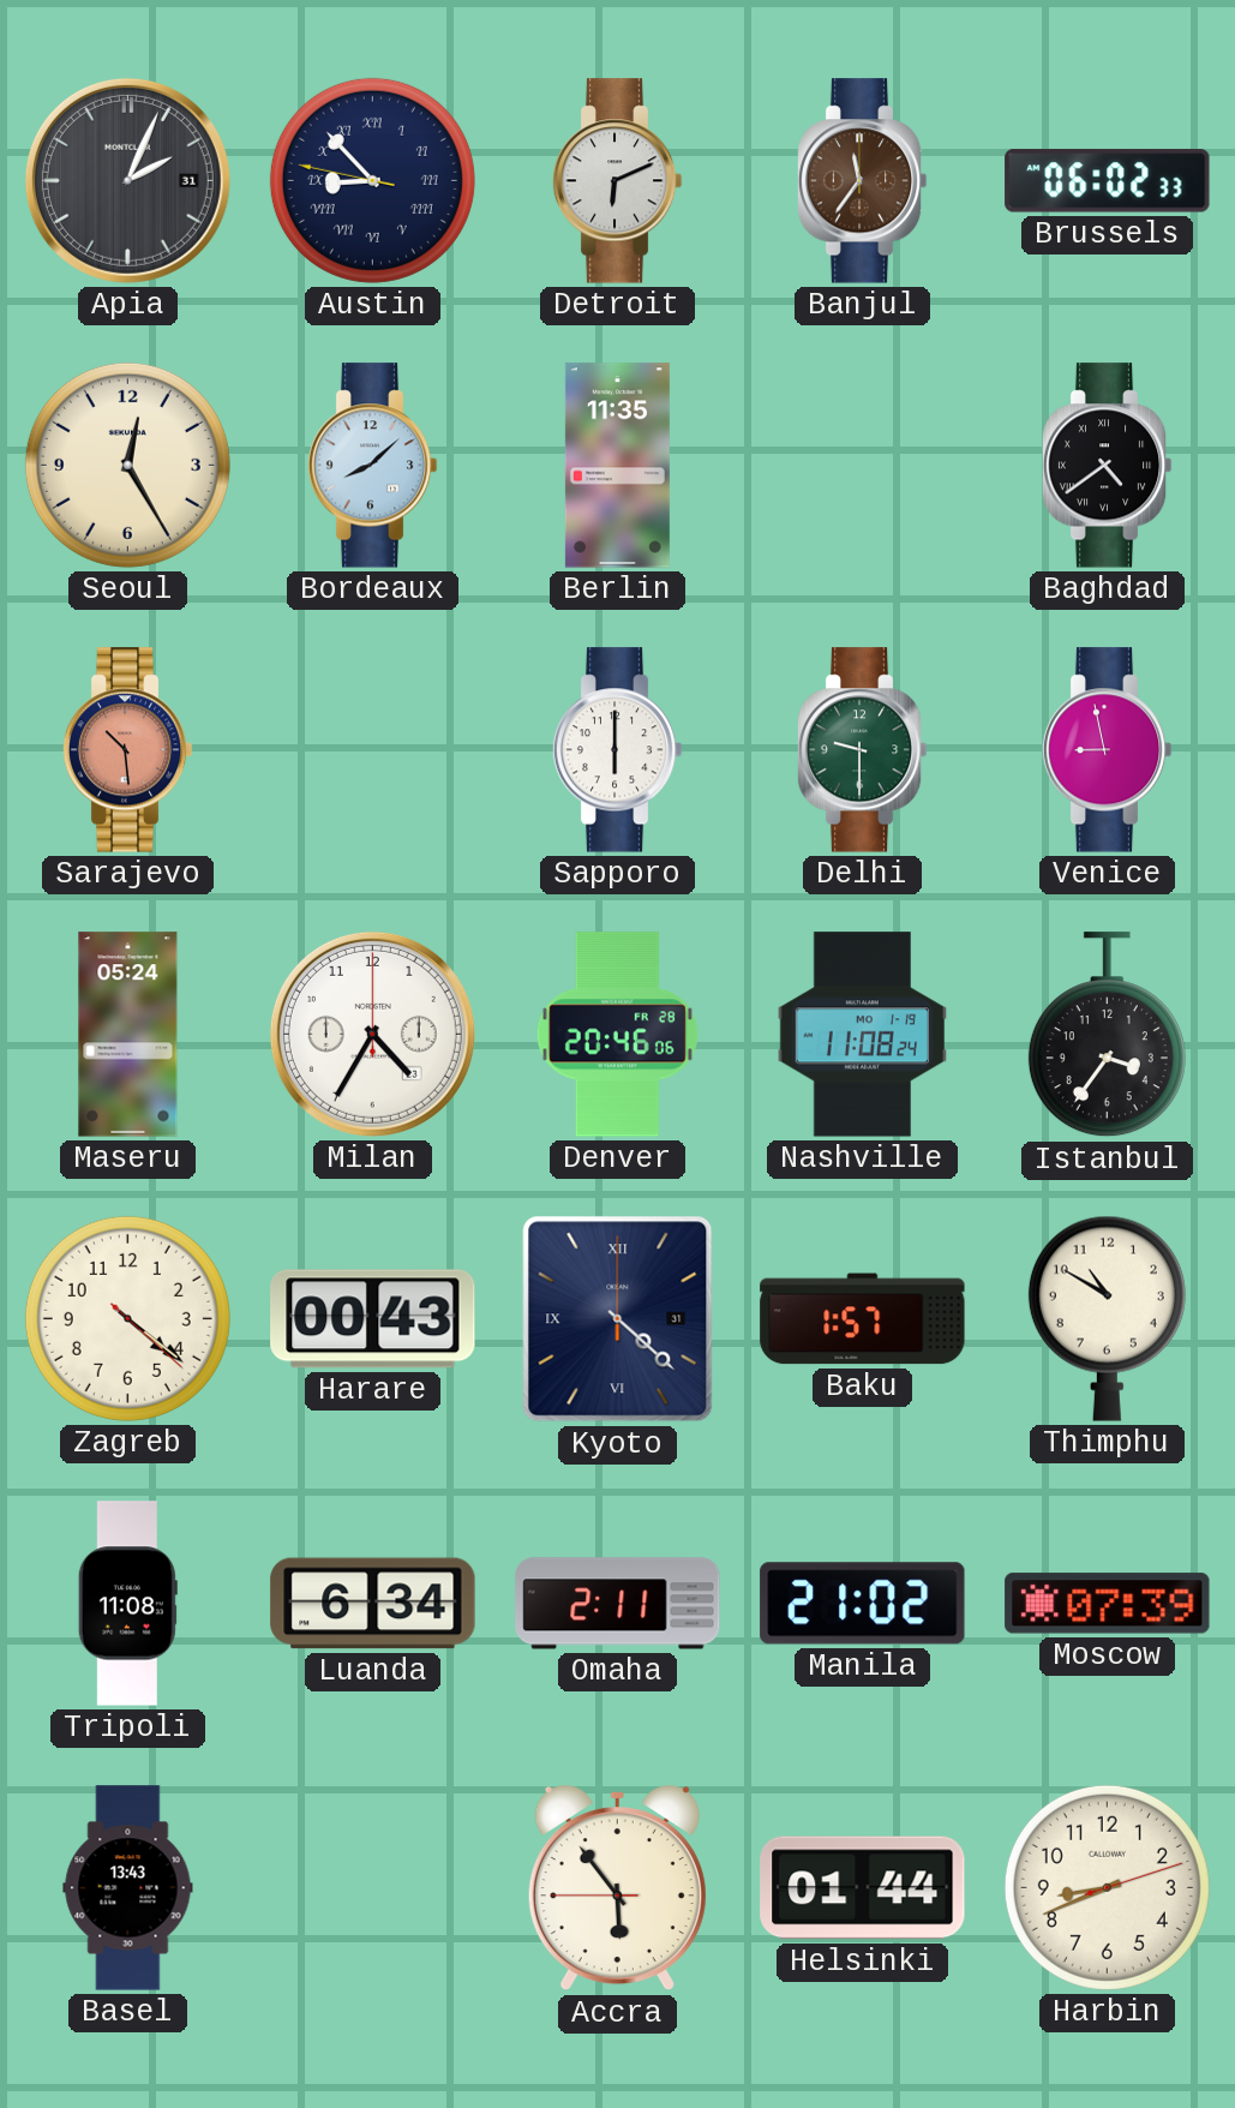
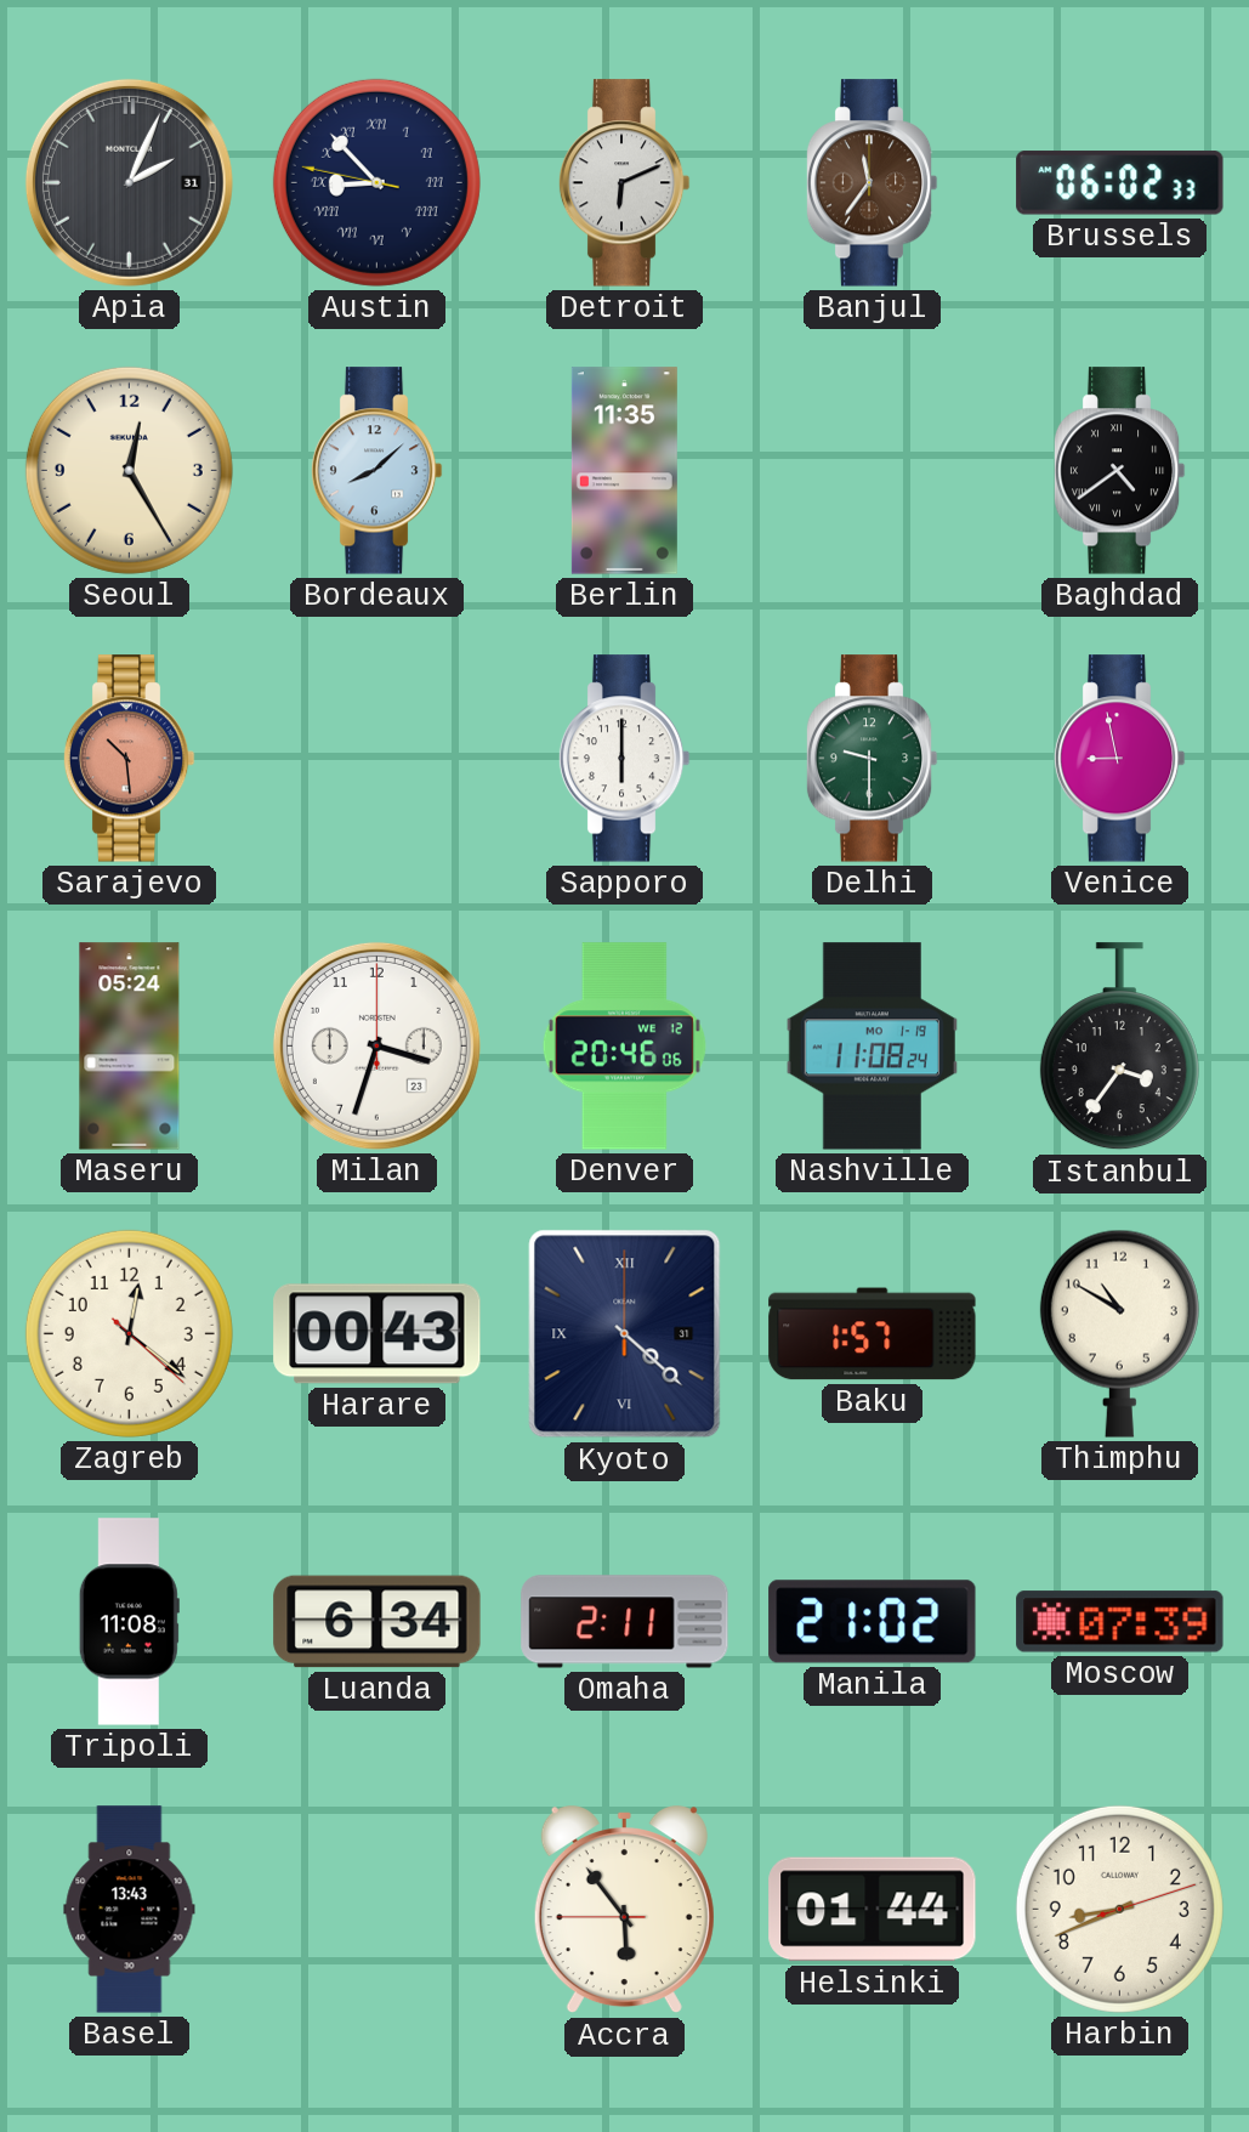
Milan: 4:35 -> 3:33
Denver date: FR 28 -> WE 12
Zagreb: 4:21 -> 12:21
